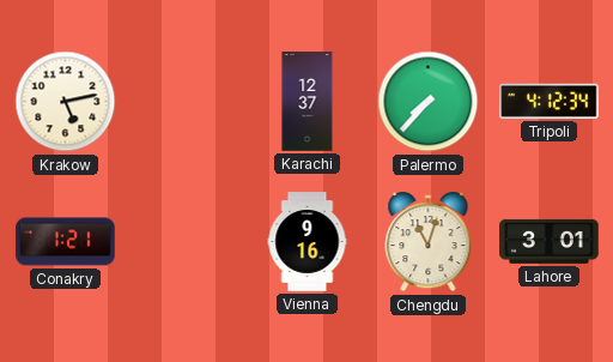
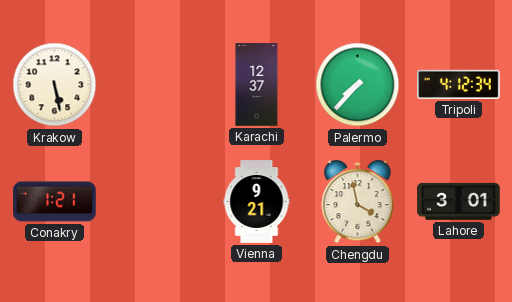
Krakow: 5:13 -> 5:28
Vienna: 9:16 -> 9:21
Chengdu: 11:03 -> 3:58
